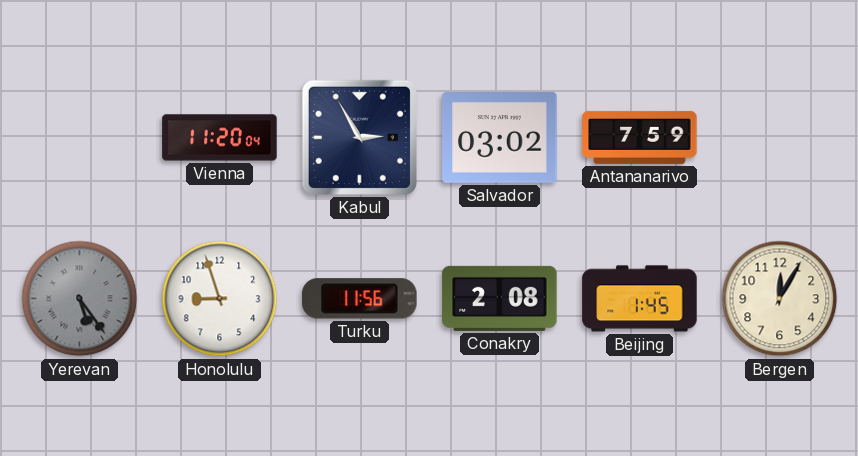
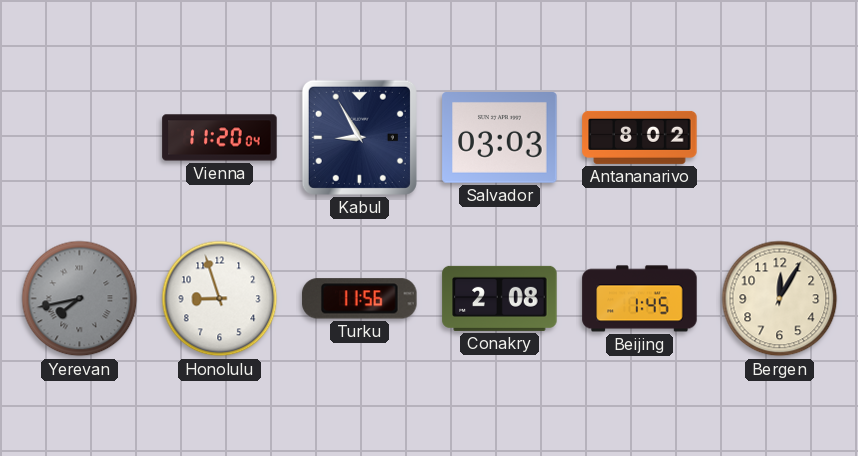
Kabul: 2:55 -> 8:55
Salvador: 03:02 -> 03:03
Antananarivo: 7:59 -> 8:02
Yerevan: 5:24 -> 7:43
